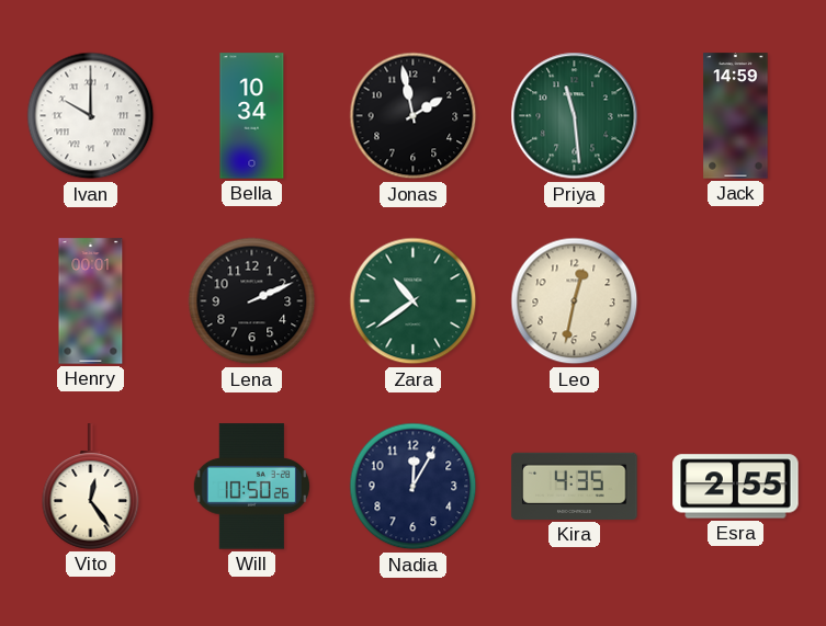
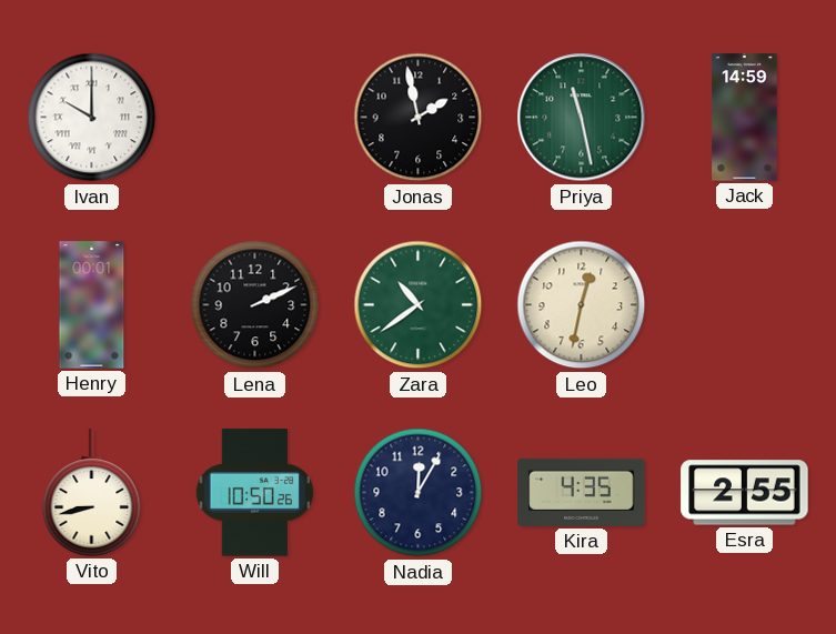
Bella: 10:34 -> none
Priya: 11:29 -> 11:28
Vito: 12:24 -> 8:43
